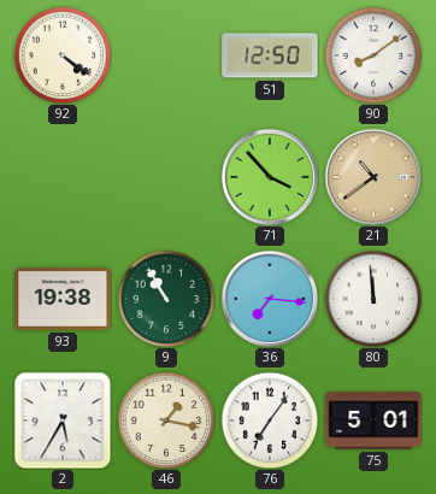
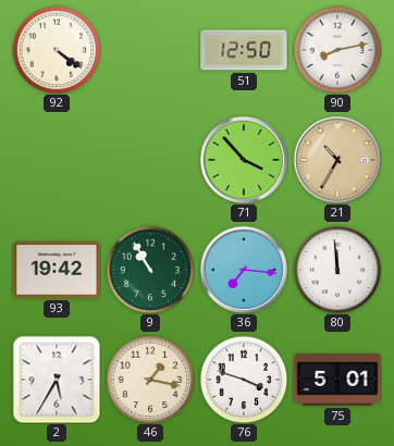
90: 8:09 -> 8:13
21: 10:39 -> 10:35
93: 19:38 -> 19:42
76: 7:06 -> 3:48
